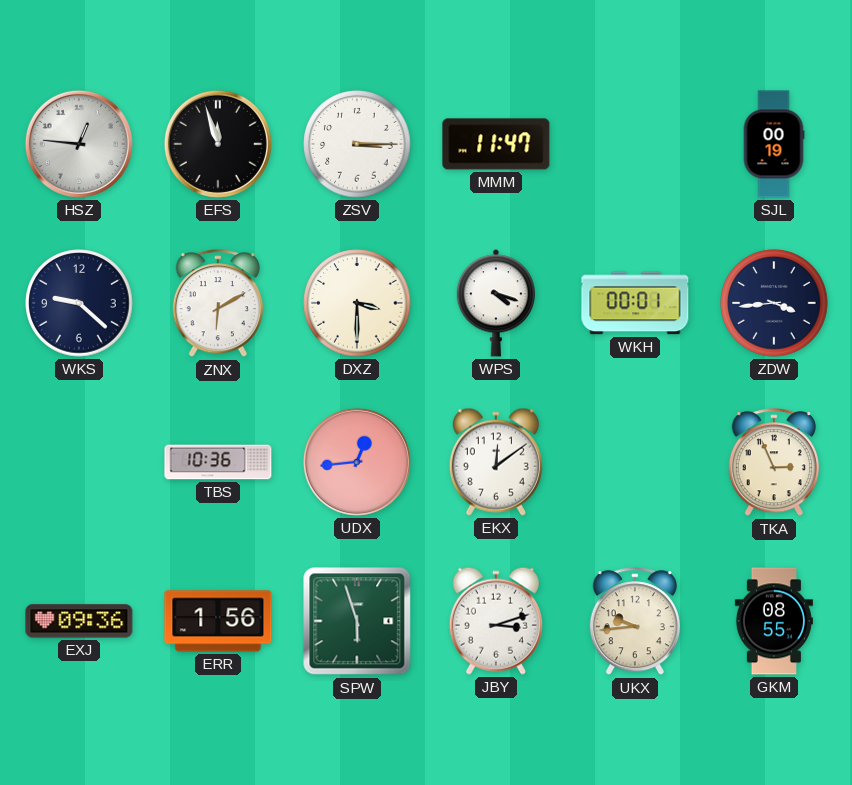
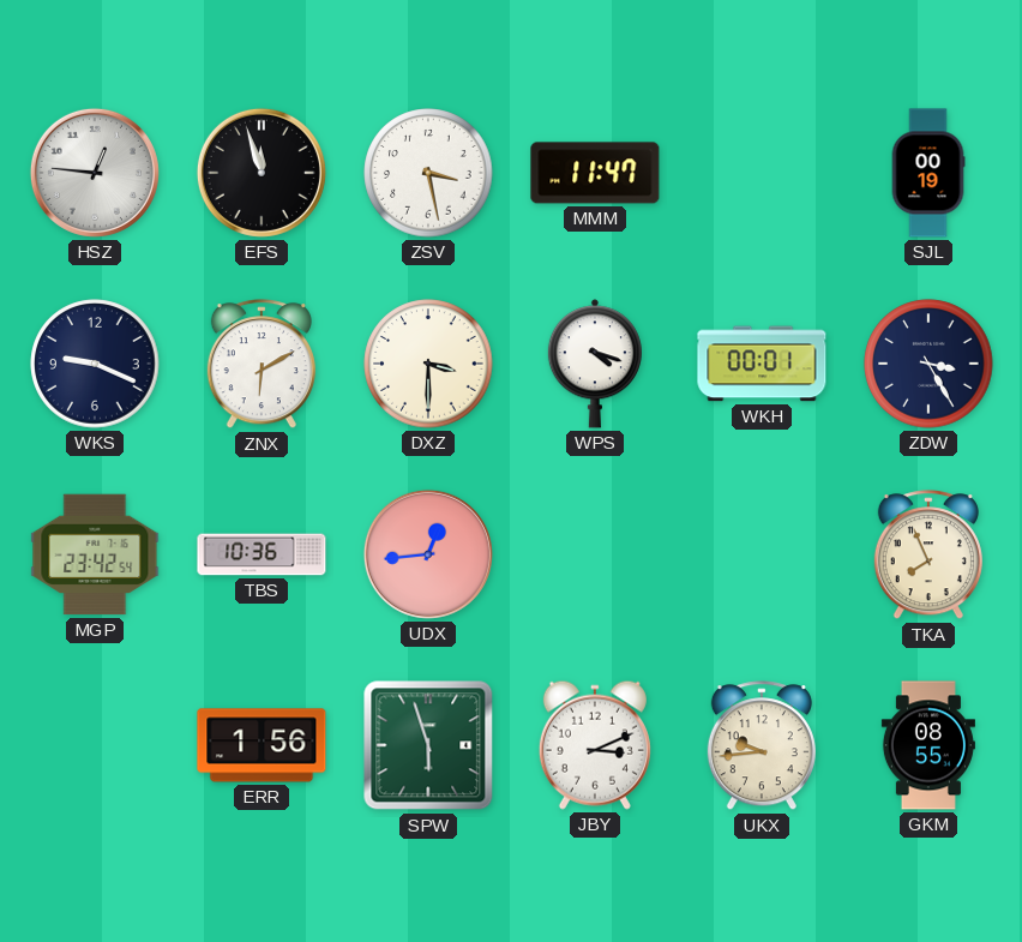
ZSV: 3:15 -> 3:28
WKS: 9:22 -> 9:19
ZDW: 3:44 -> 3:25
MGP: none -> 23:42
EKX: 12:09 -> none
TKA: 2:56 -> 7:56
EXJ: 09:36 -> none
JBY: 3:12 -> 3:11
